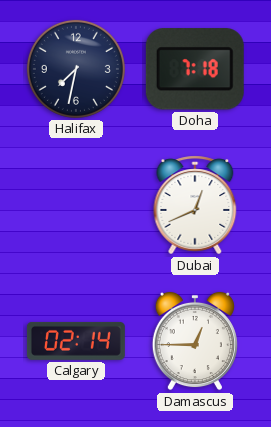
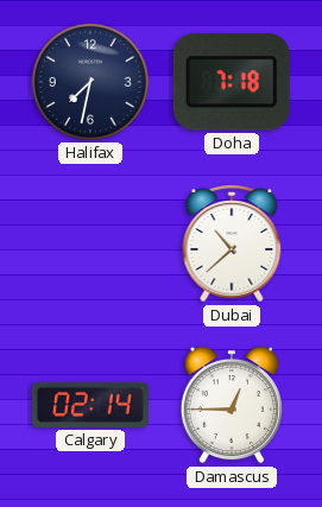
Dubai: 12:41 -> 10:38
